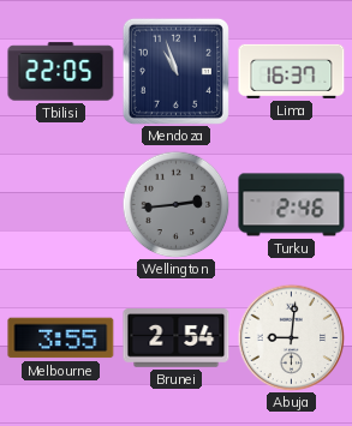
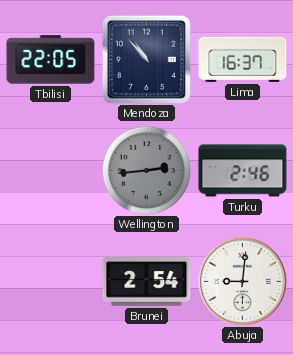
Mendoza: 10:57 -> 10:53
Melbourne: 3:55 -> none
